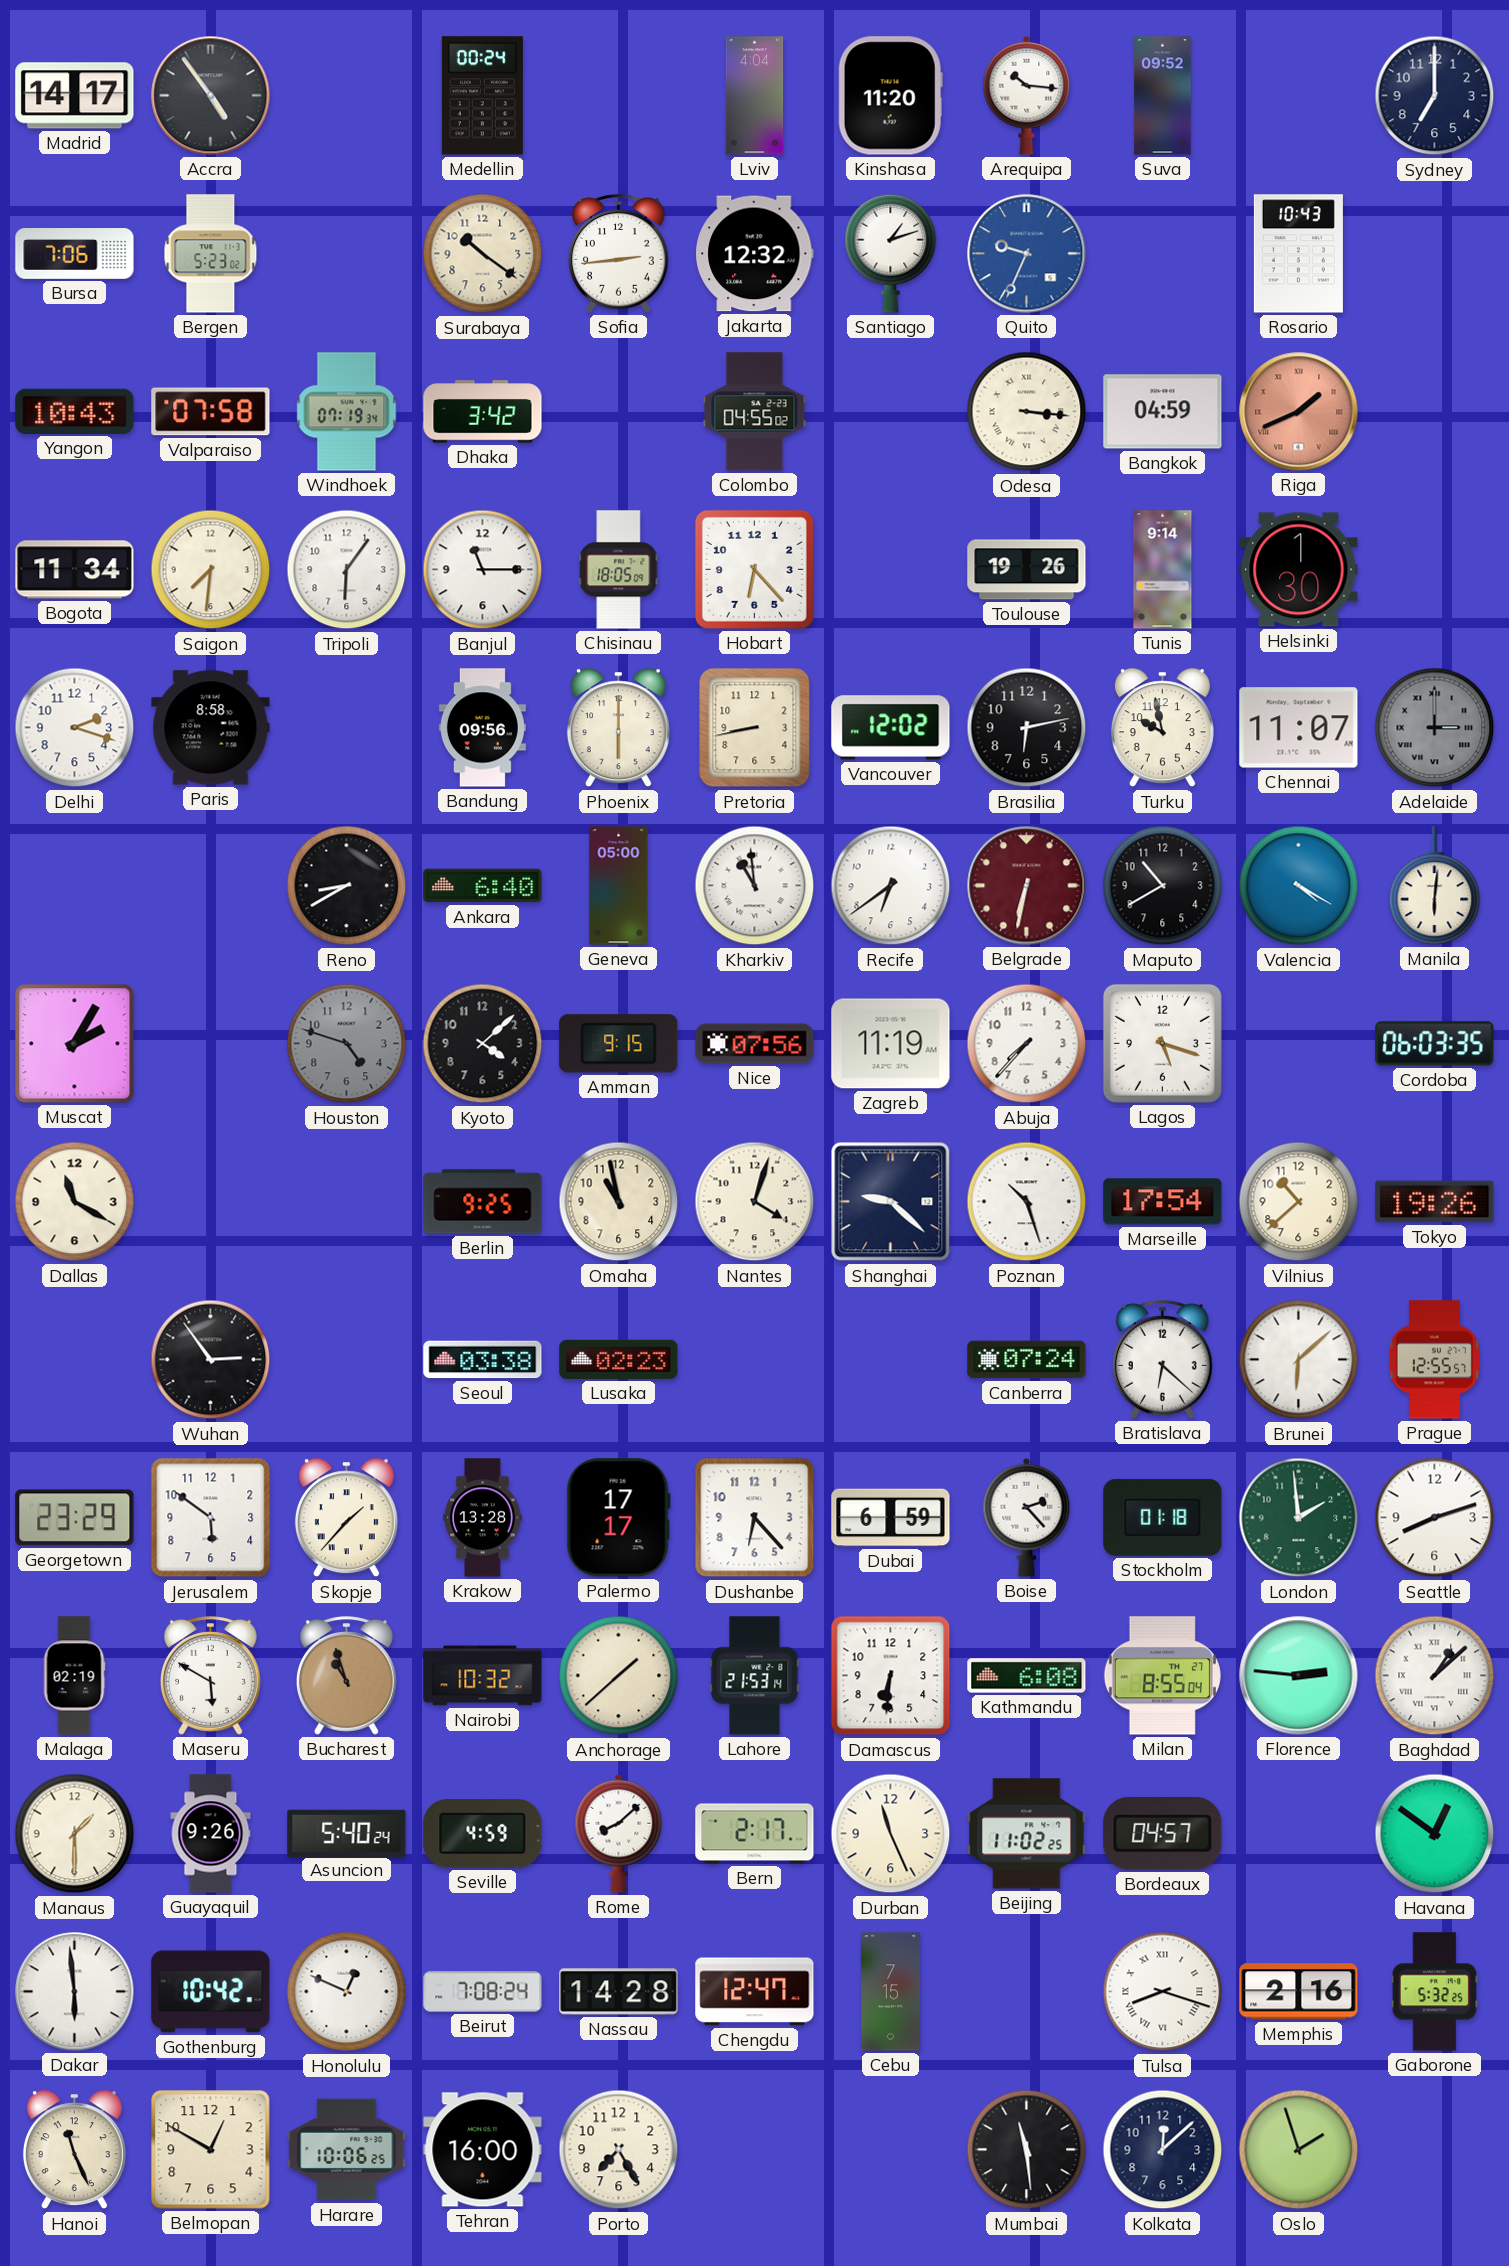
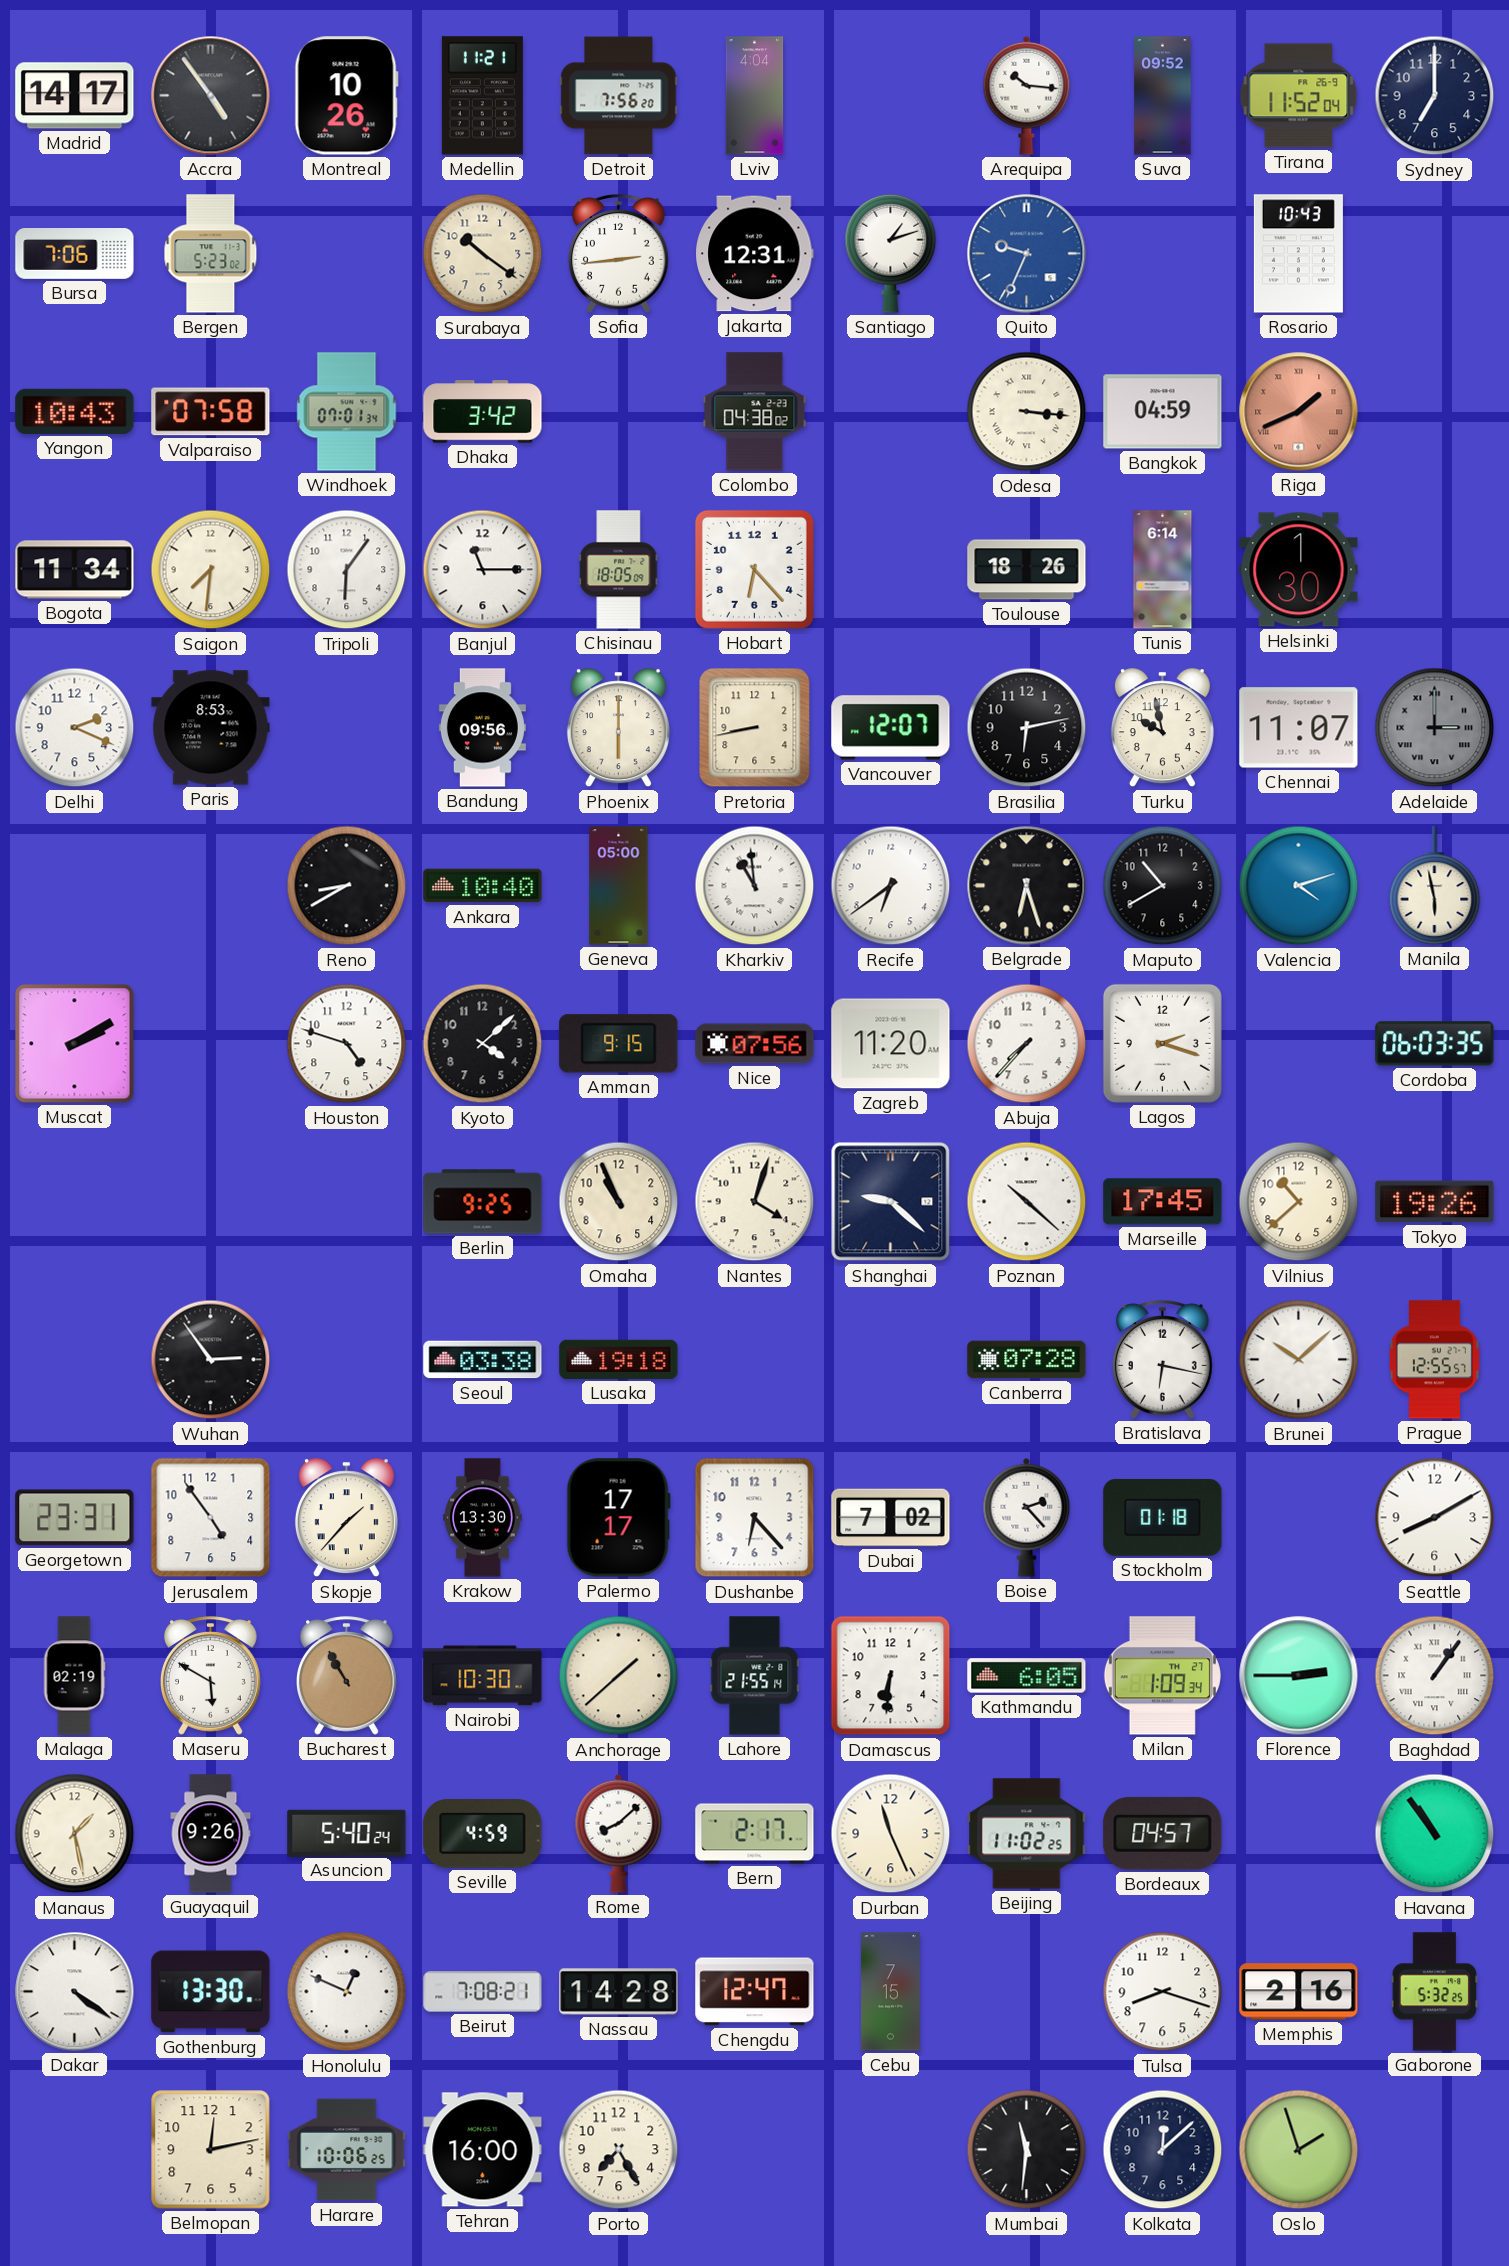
Montreal: none -> 10:26
Medellin: 00:24 -> 11:21
Detroit: none -> 7:56
Kinshasa: 11:20 -> none
Tirana: none -> 11:52
Jakarta: 12:32 -> 12:31
Windhoek: 07:19 -> 07:01
Colombo: 04:55 -> 04:38
Toulouse: 19:26 -> 18:26
Tunis: 9:14 -> 6:14
Delhi: 2:18 -> 2:19
Paris: 8:58 -> 8:53
Vancouver: 12:02 -> 12:07
Ankara: 6:40 -> 10:40
Belgrade: 6:32 -> 6:27
Belgrade dial: burgundy -> black
Valencia: 4:20 -> 4:12
Manila: 6:01 -> 5:58
Muscat: 2:05 -> 2:10
Houston dial: grey -> white
Zagreb: 11:19 -> 11:20
Lagos: 5:18 -> 2:18
Dallas: 11:20 -> none
Omaha: 10:58 -> 10:56
Poznan: 10:27 -> 10:22
Marseille: 17:54 -> 17:45
Lusaka: 02:23 -> 19:18
Canberra: 07:24 -> 07:28
Bratislava: 6:22 -> 6:17
Brunei: 6:08 -> 10:08
Georgetown: 23:29 -> 23:31
Jerusalem: 5:51 -> 4:54
Krakow: 13:28 -> 13:30
Dubai: 6:59 -> 7:02
London: 1:59 -> none
Seattle: 8:12 -> 8:10
Bucharest: 10:57 -> 10:55
Nairobi: 10:32 -> 10:30
Lahore: 21:53 -> 21:55
Kathmandu: 6:08 -> 6:05
Milan: 8:55 -> 1:09
Florence: 2:46 -> 2:45
Baghdad: 1:08 -> 1:06
Manaus: 1:30 -> 1:28
Havana: 12:51 -> 10:54
Dakar: 5:59 -> 4:21
Gothenburg: 10:42 -> 13:30
Beirut: 7:08:24 -> 7:08:21
Tulsa numerals: Roman -> Arabic
Hanoi: 11:26 -> none
Belmopan: 12:50 -> 12:13
Mumbai: 11:29 -> 11:31
